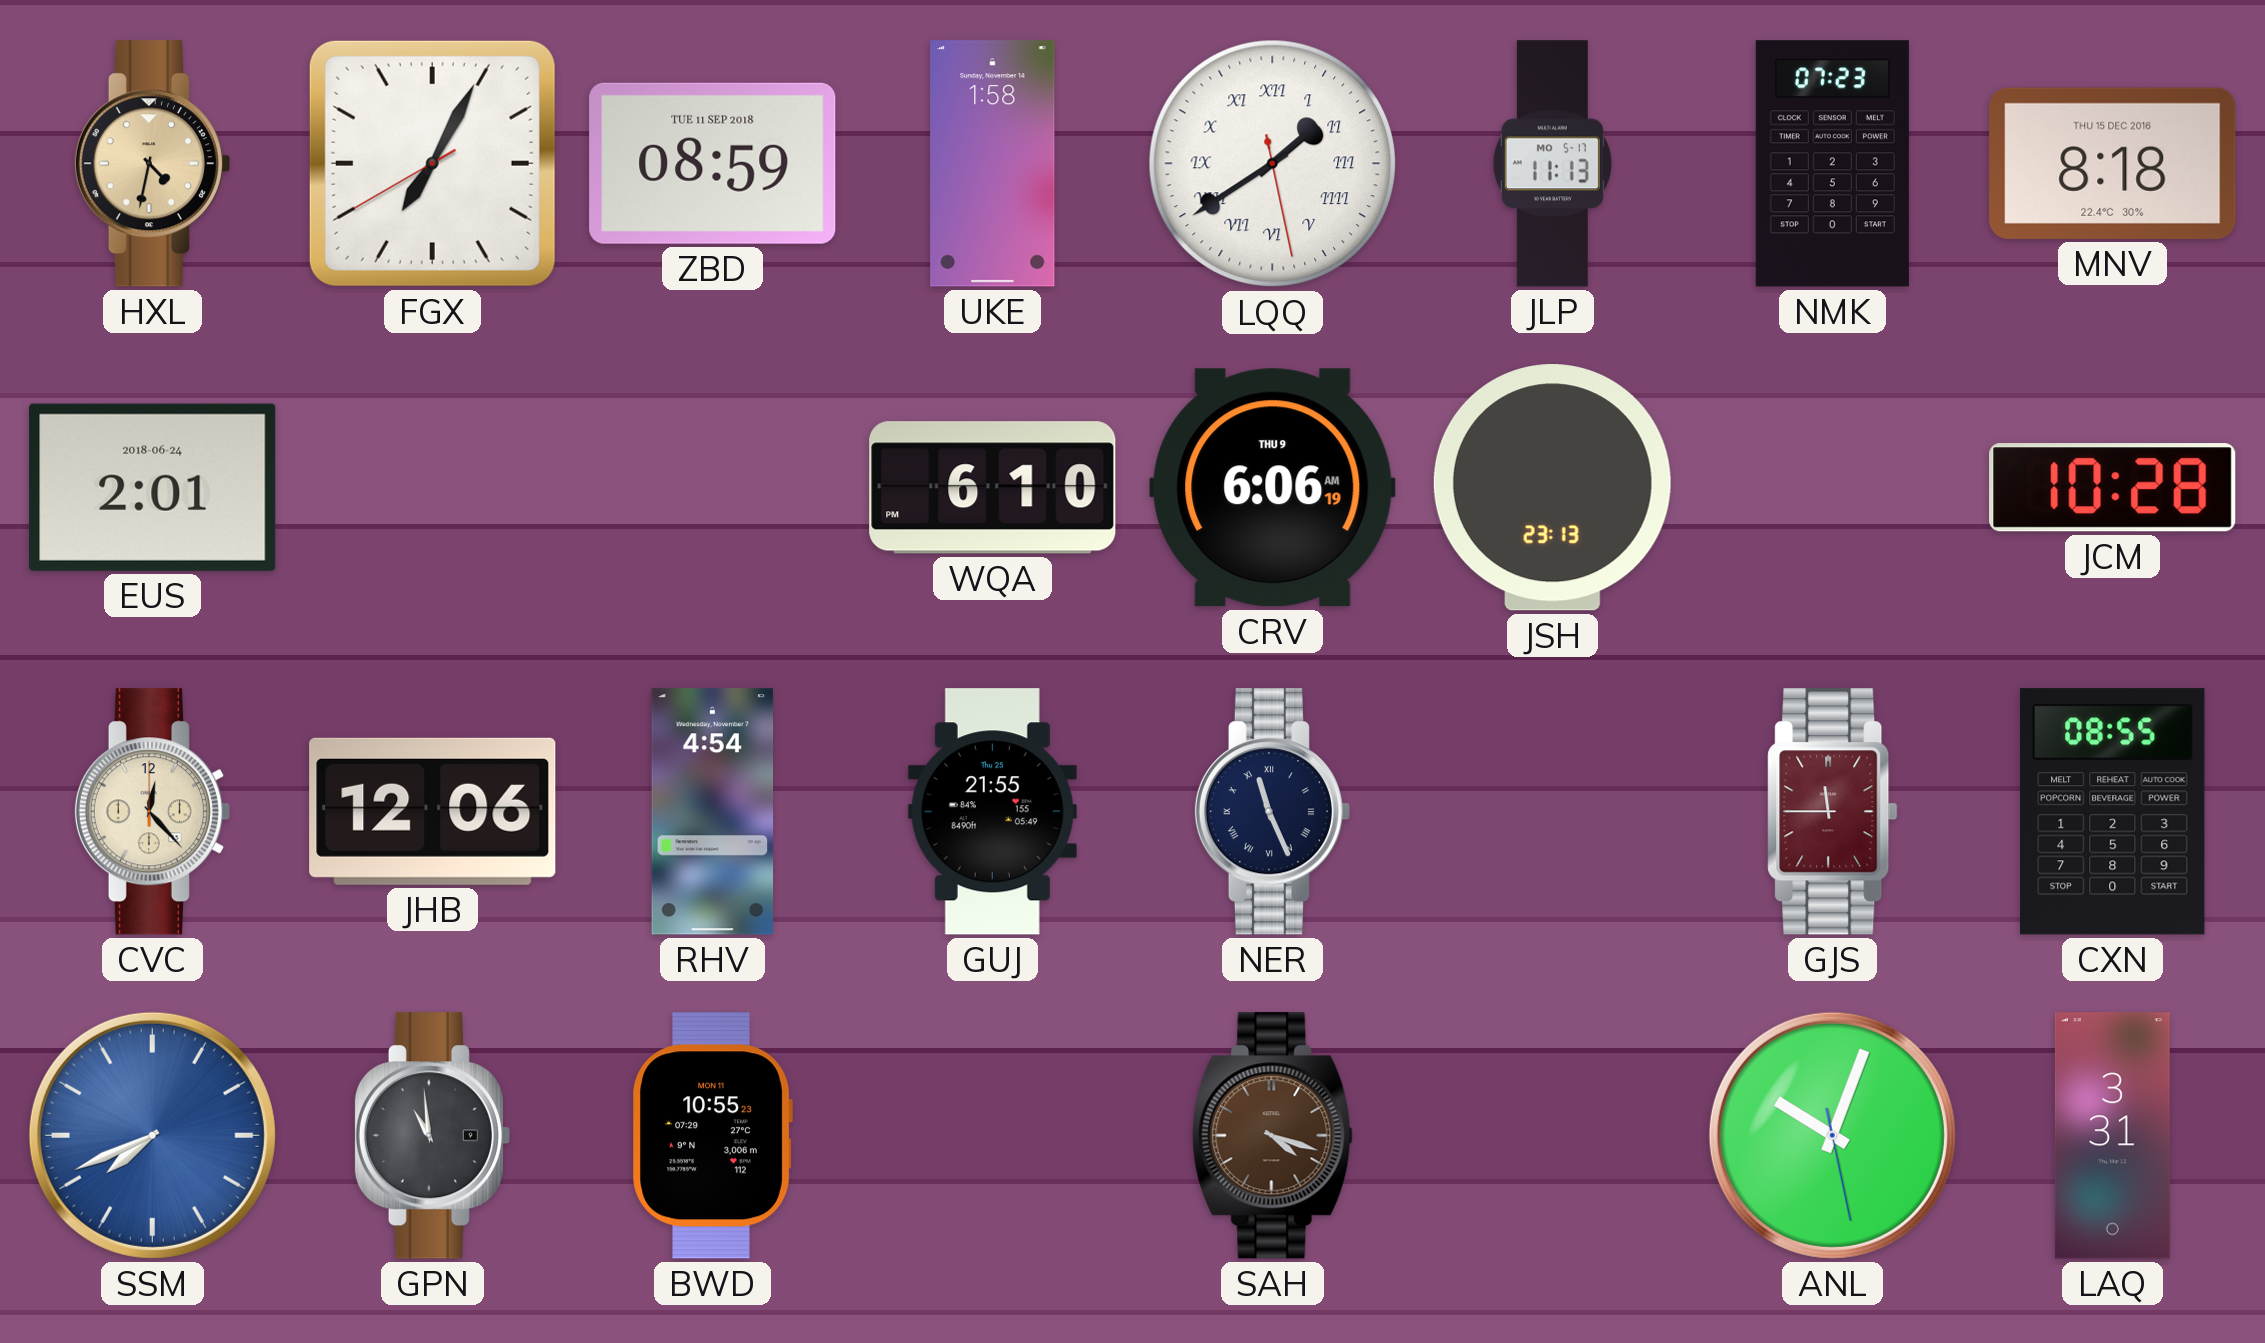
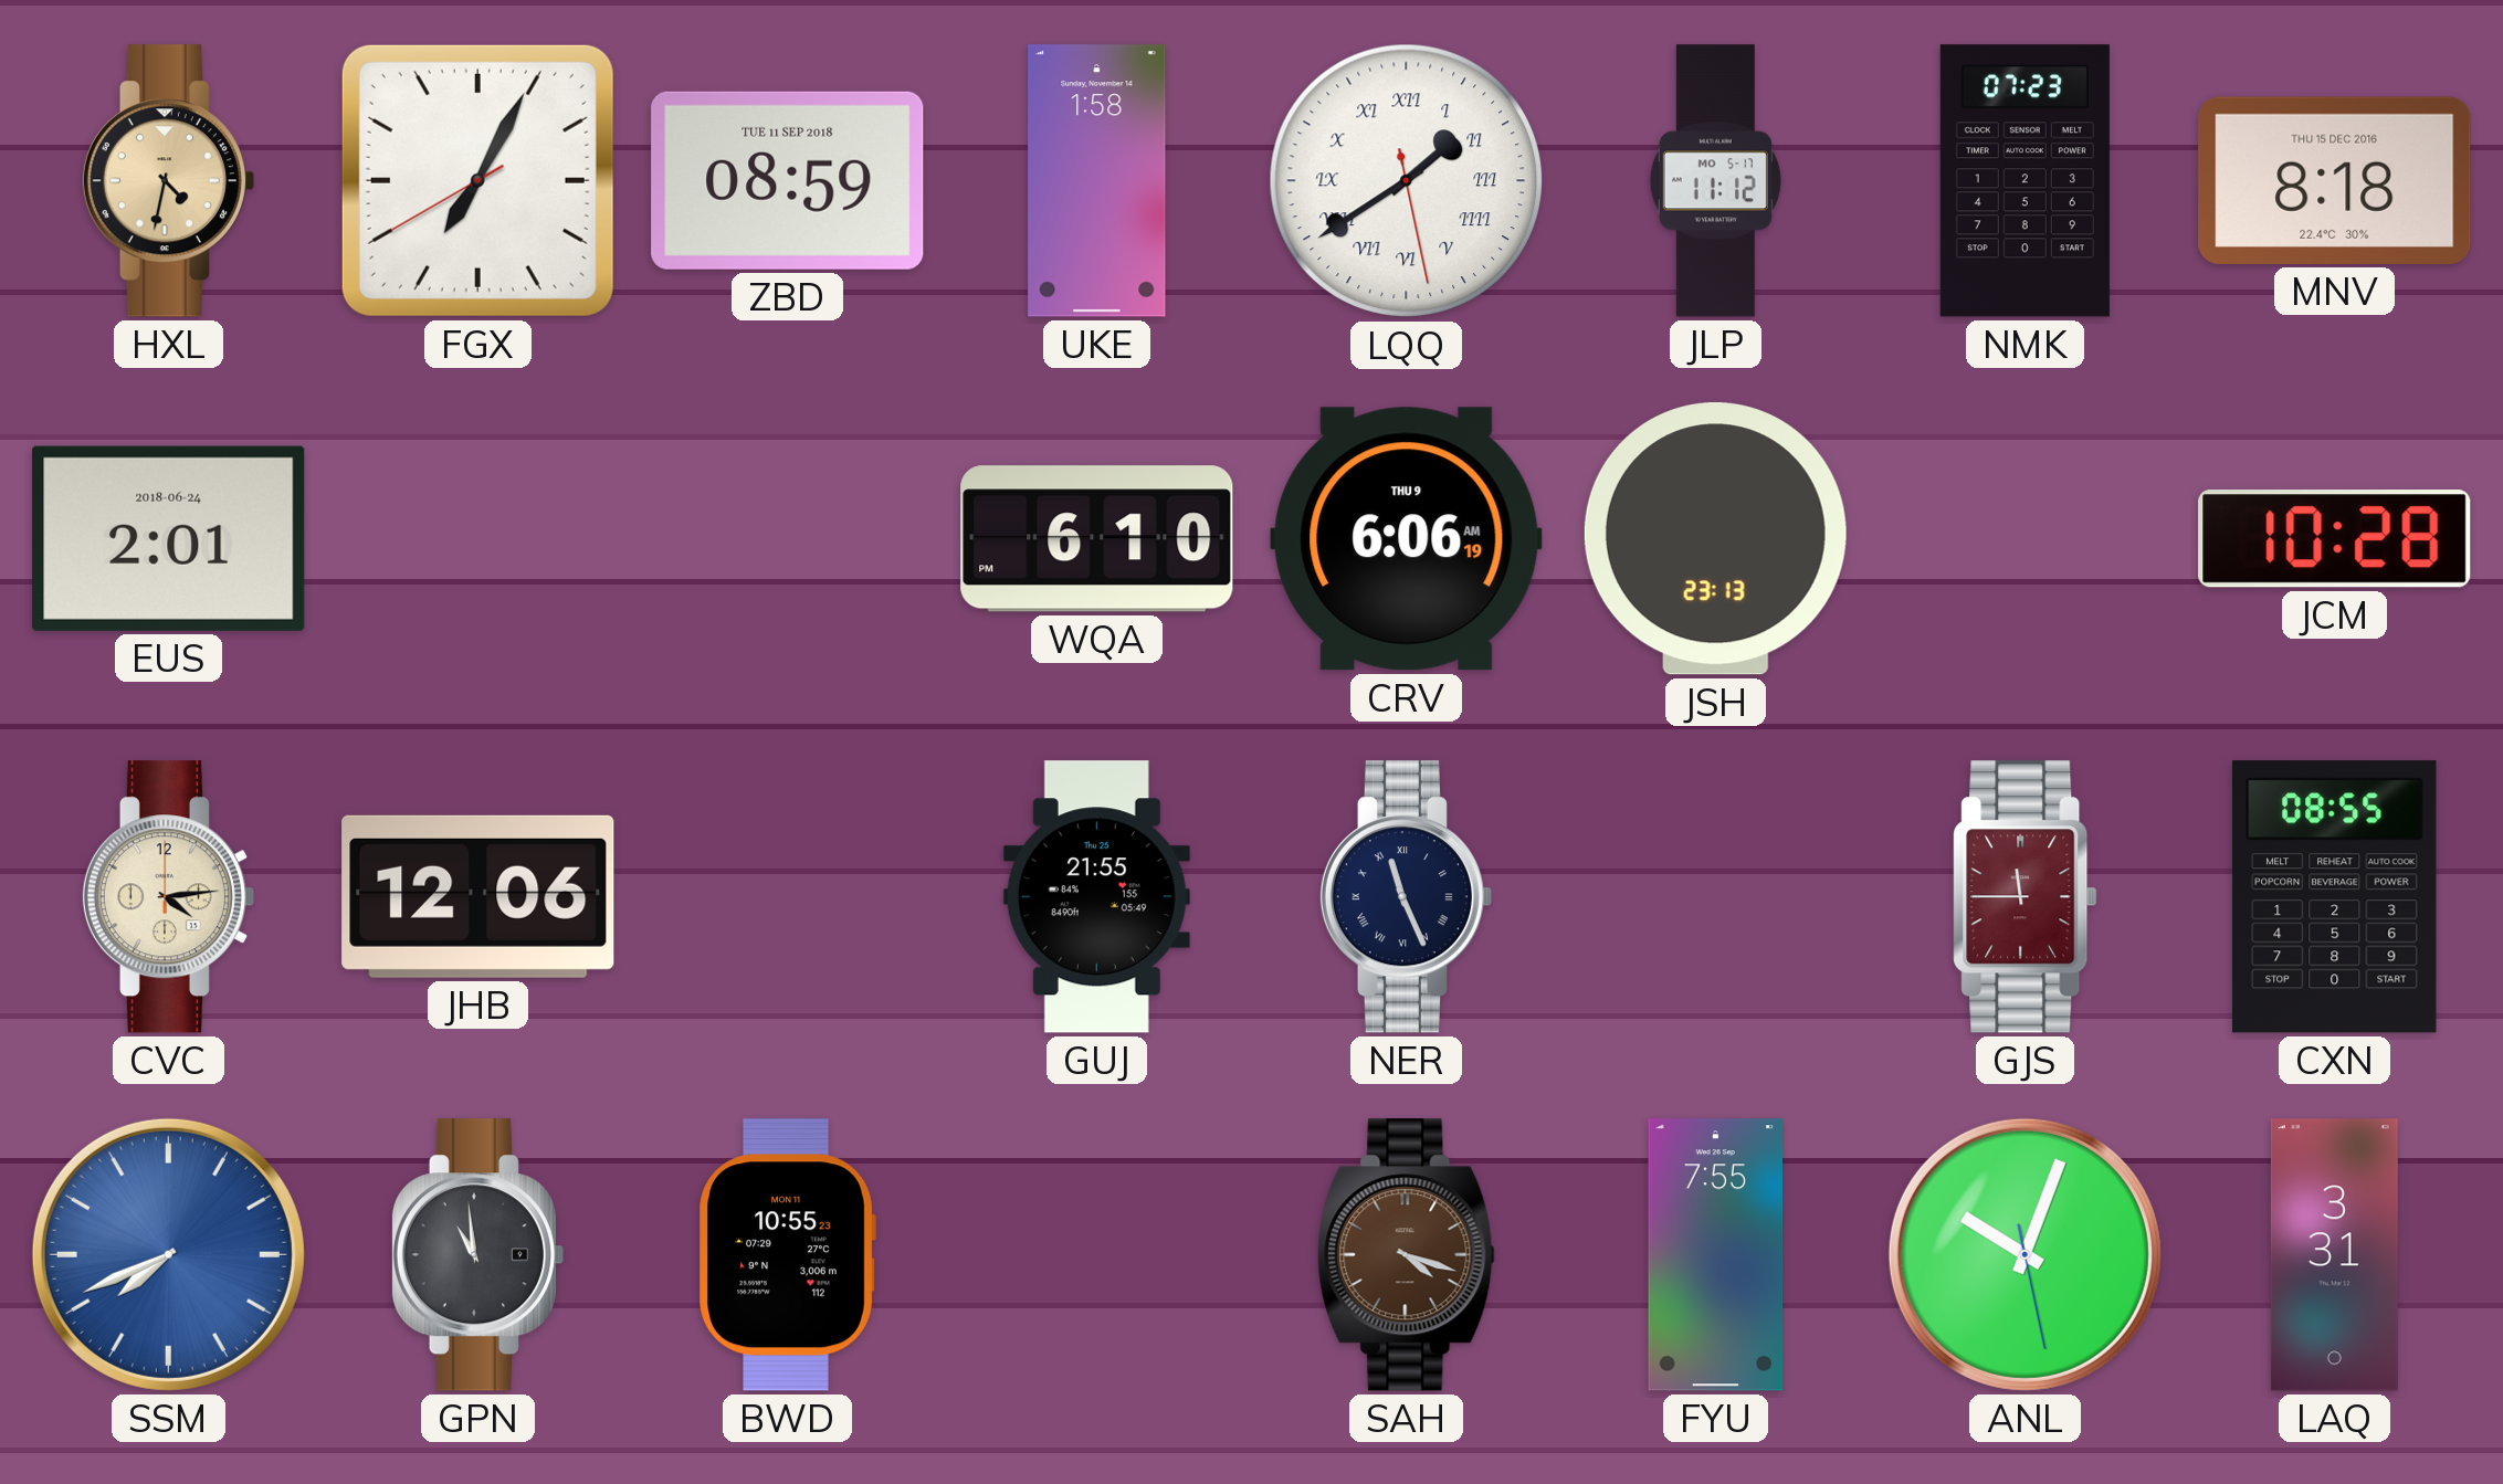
JLP: 11:13 -> 11:12
CVC: 12:23 -> 4:14
RHV: 4:54 -> none
FYU: none -> 7:55
